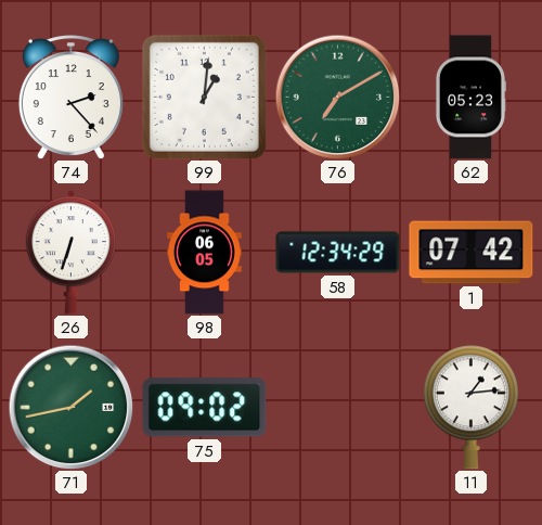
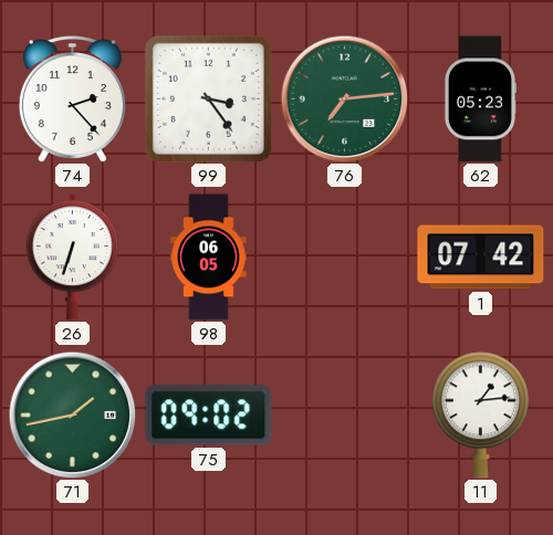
99: 1:01 -> 3:24
76: 7:10 -> 7:14
58: 12:34 -> none
